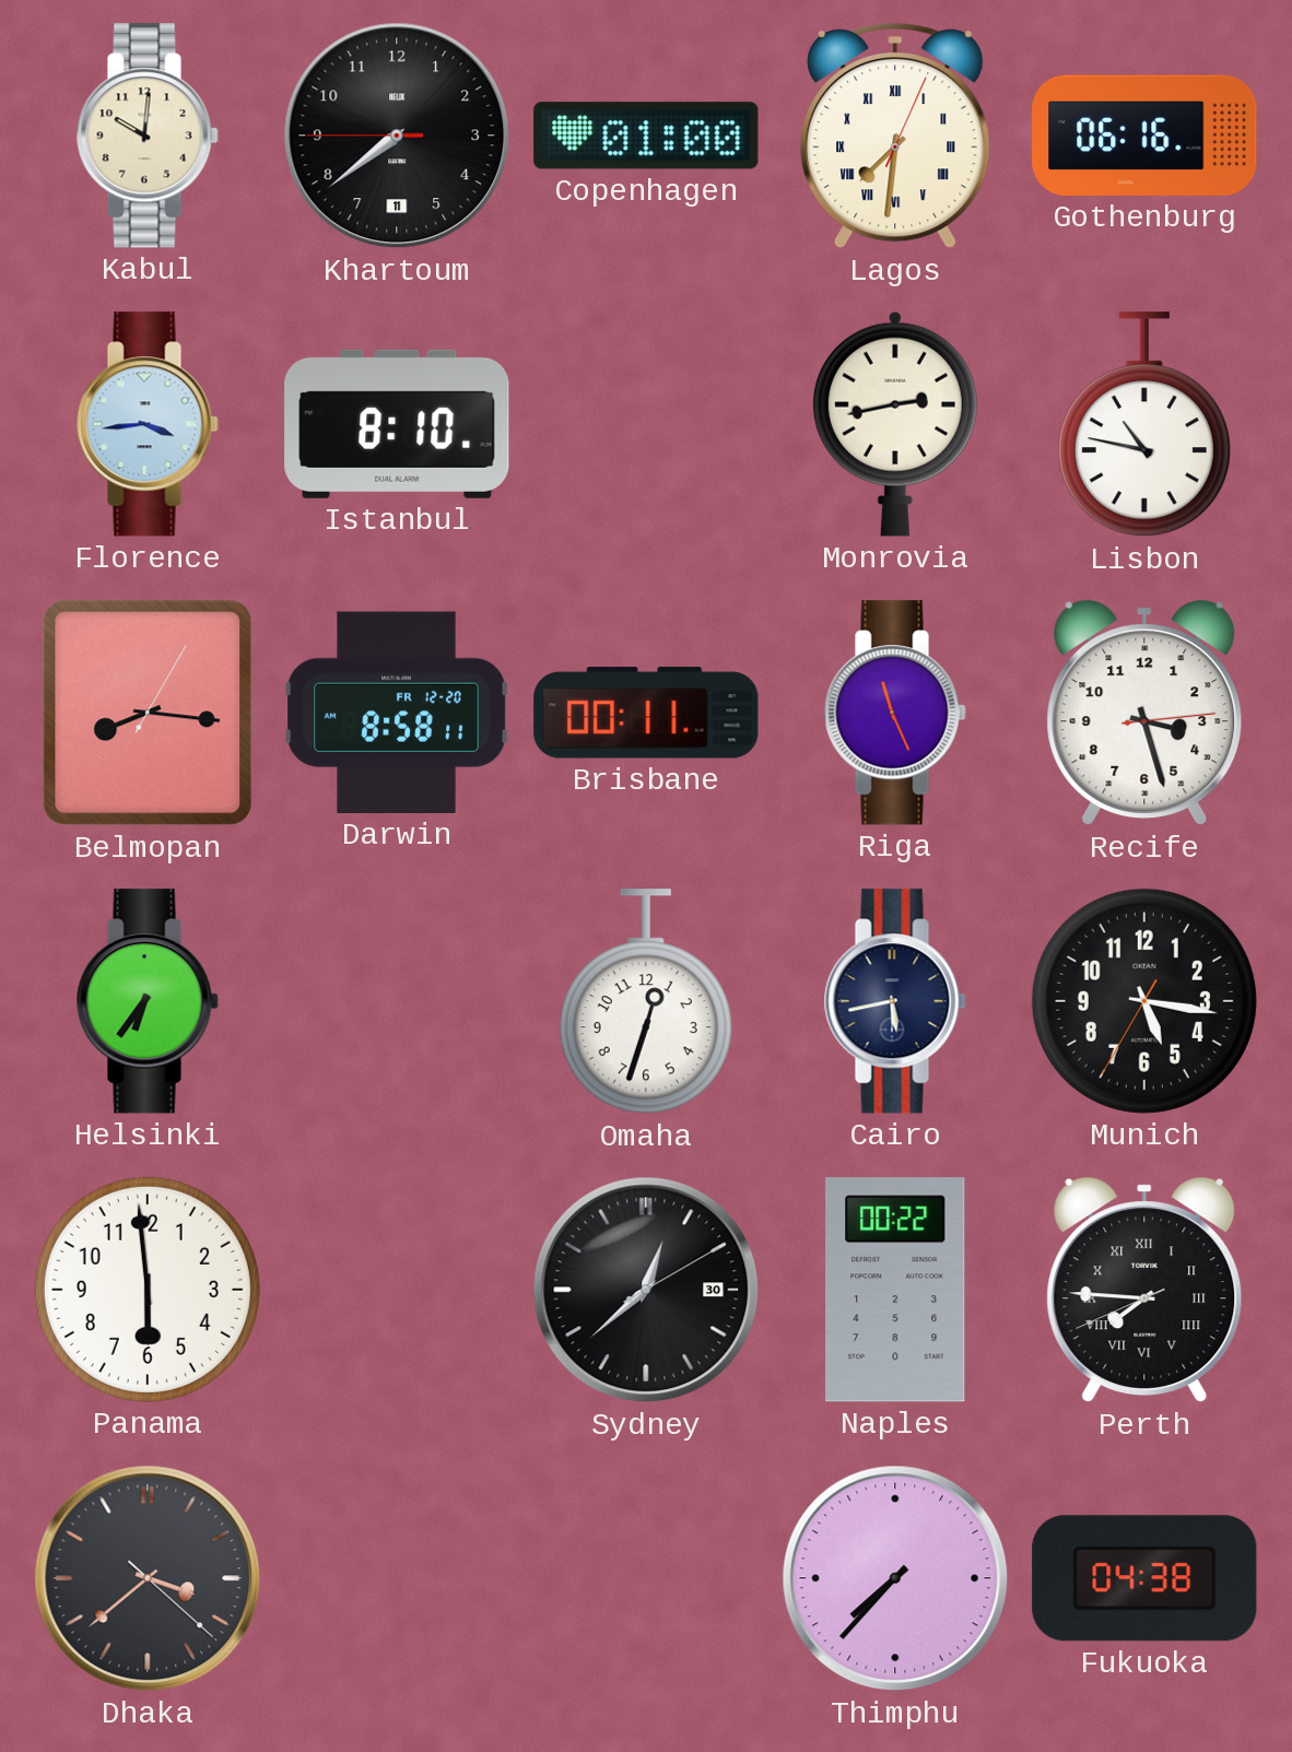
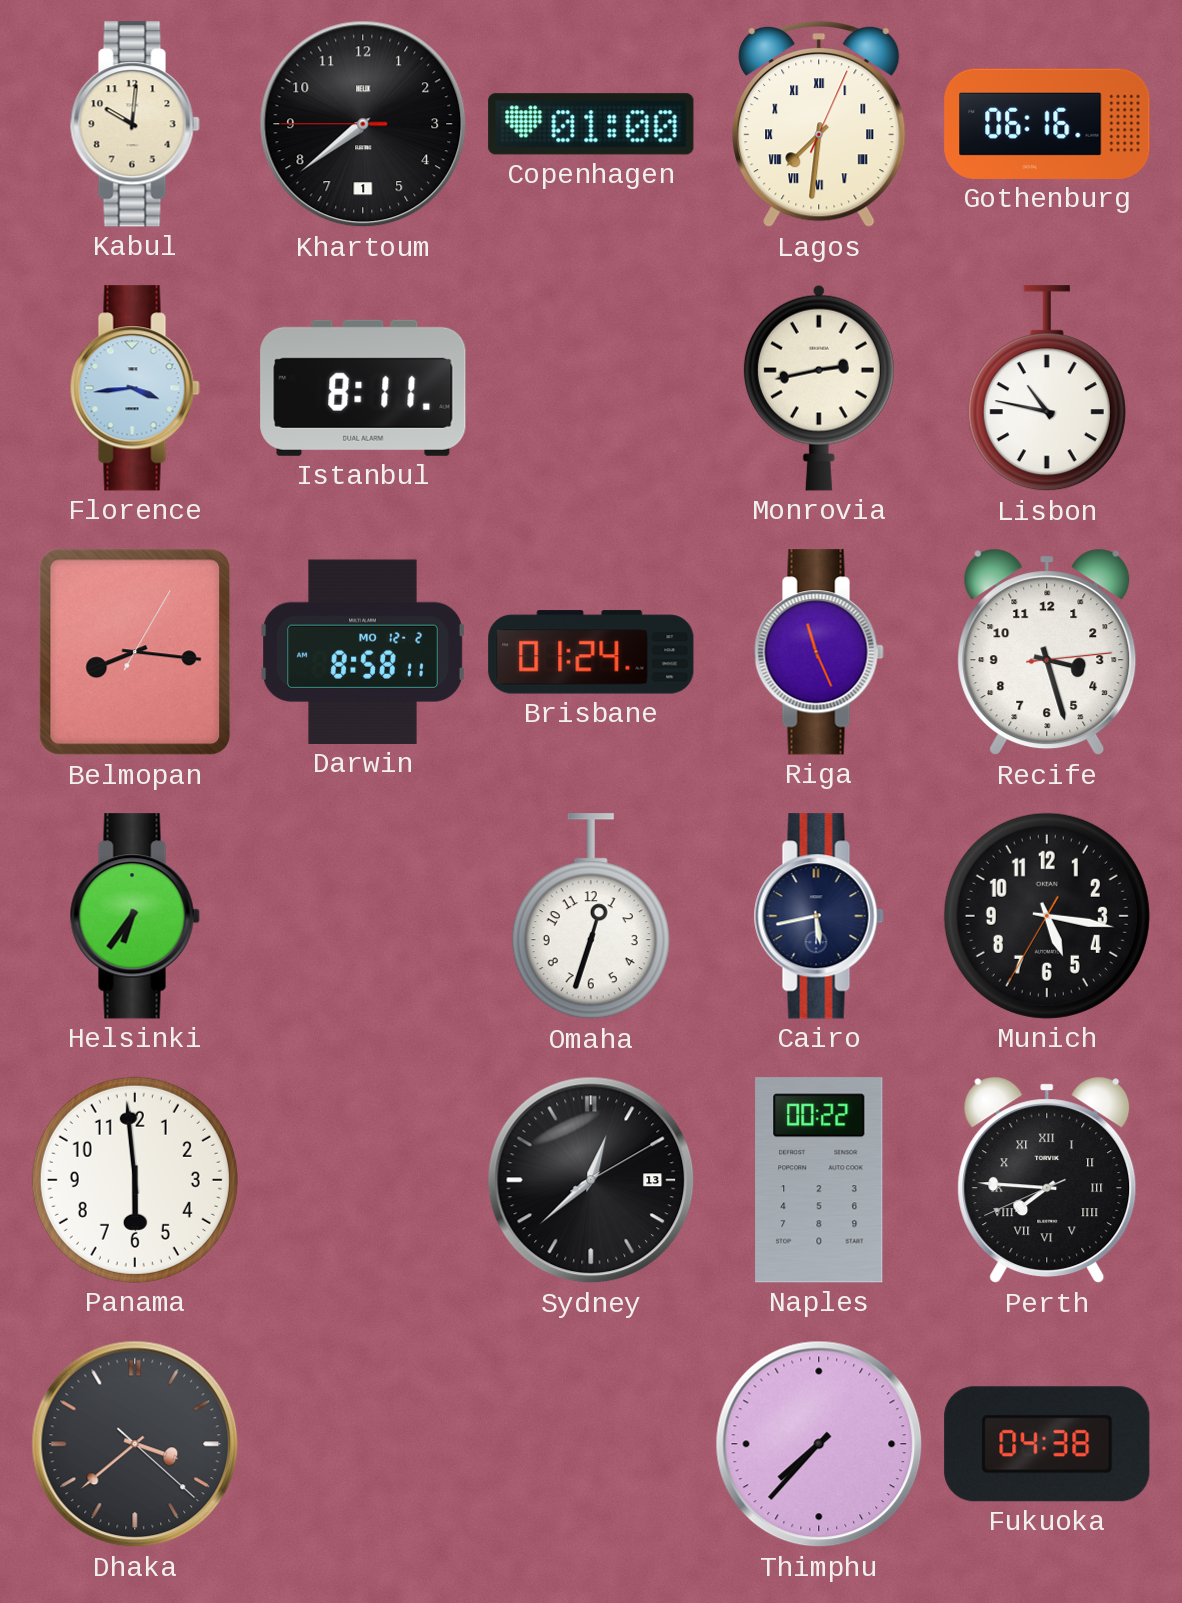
Khartoum date: 11 -> 1
Istanbul: 8:10 -> 8:11
Darwin date: FR 12-20 -> MO 12-2
Brisbane: 00:11 -> 01:24
Sydney date: 30 -> 13
